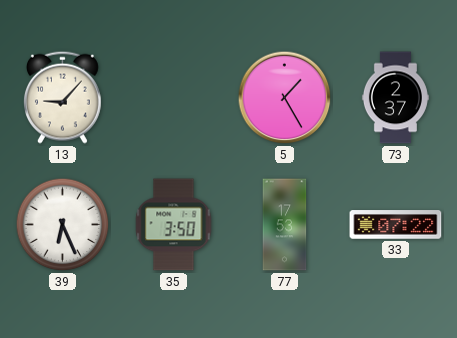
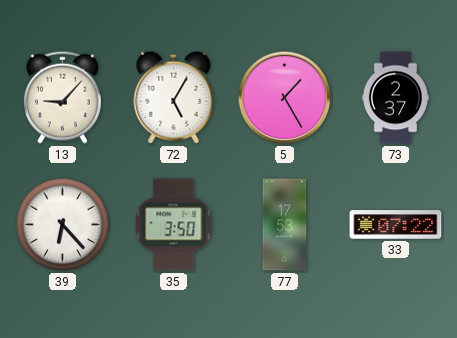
72: none -> 5:05
39: 6:26 -> 6:23
